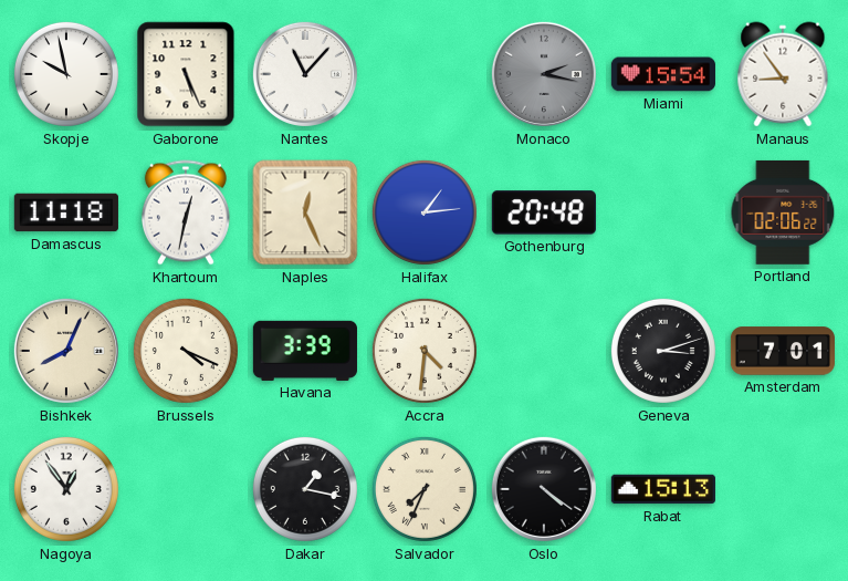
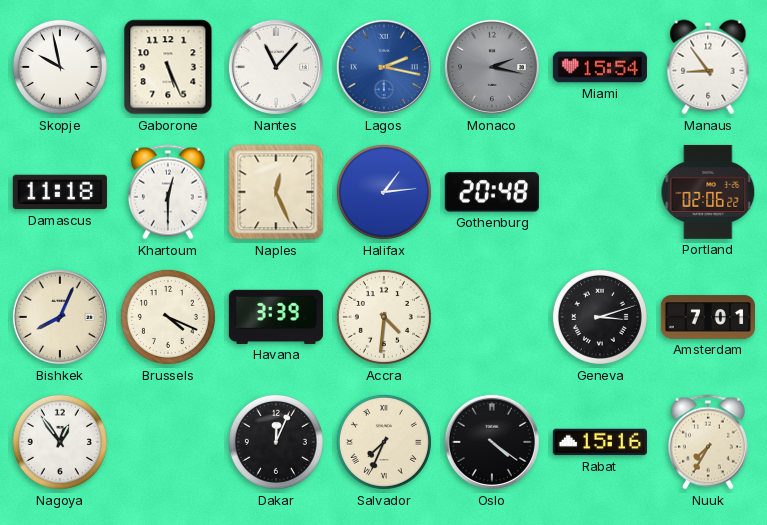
Lagos: none -> 2:17
Khartoum: 12:32 -> 12:30
Dakar: 1:17 -> 12:04
Rabat: 15:13 -> 15:16
Nuuk: none -> 7:35
